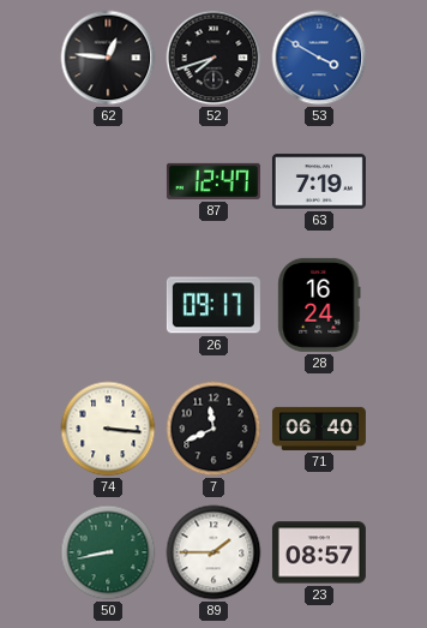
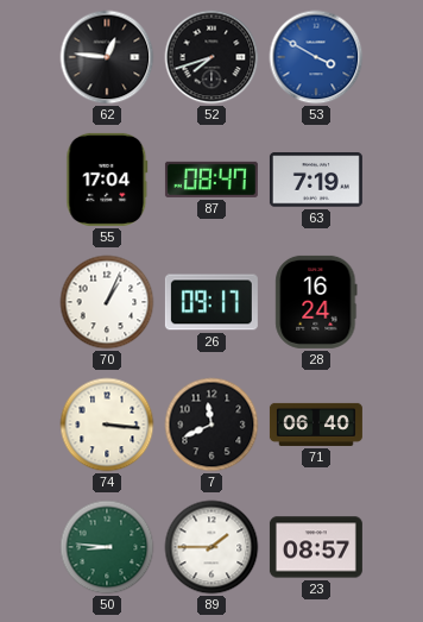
55: none -> 17:04
87: 12:47 -> 08:47
70: none -> 1:04
50: 8:43 -> 8:46
